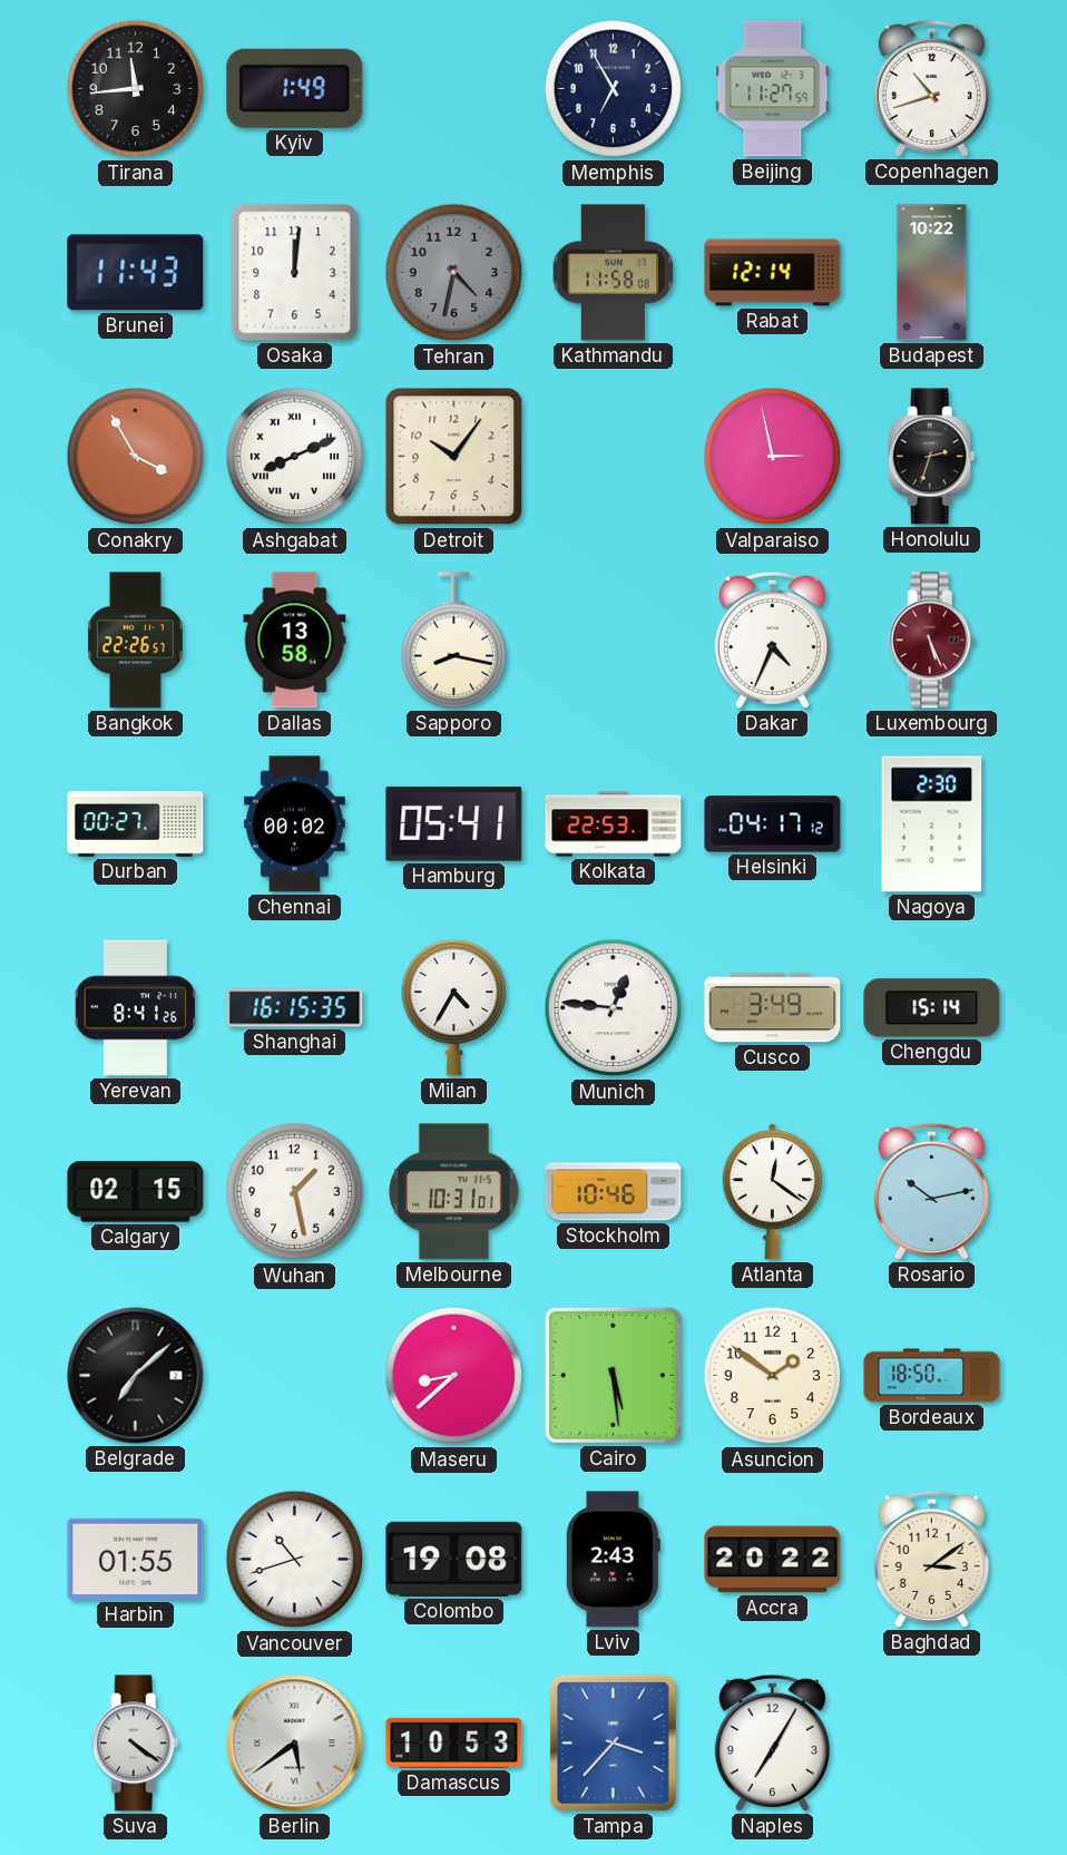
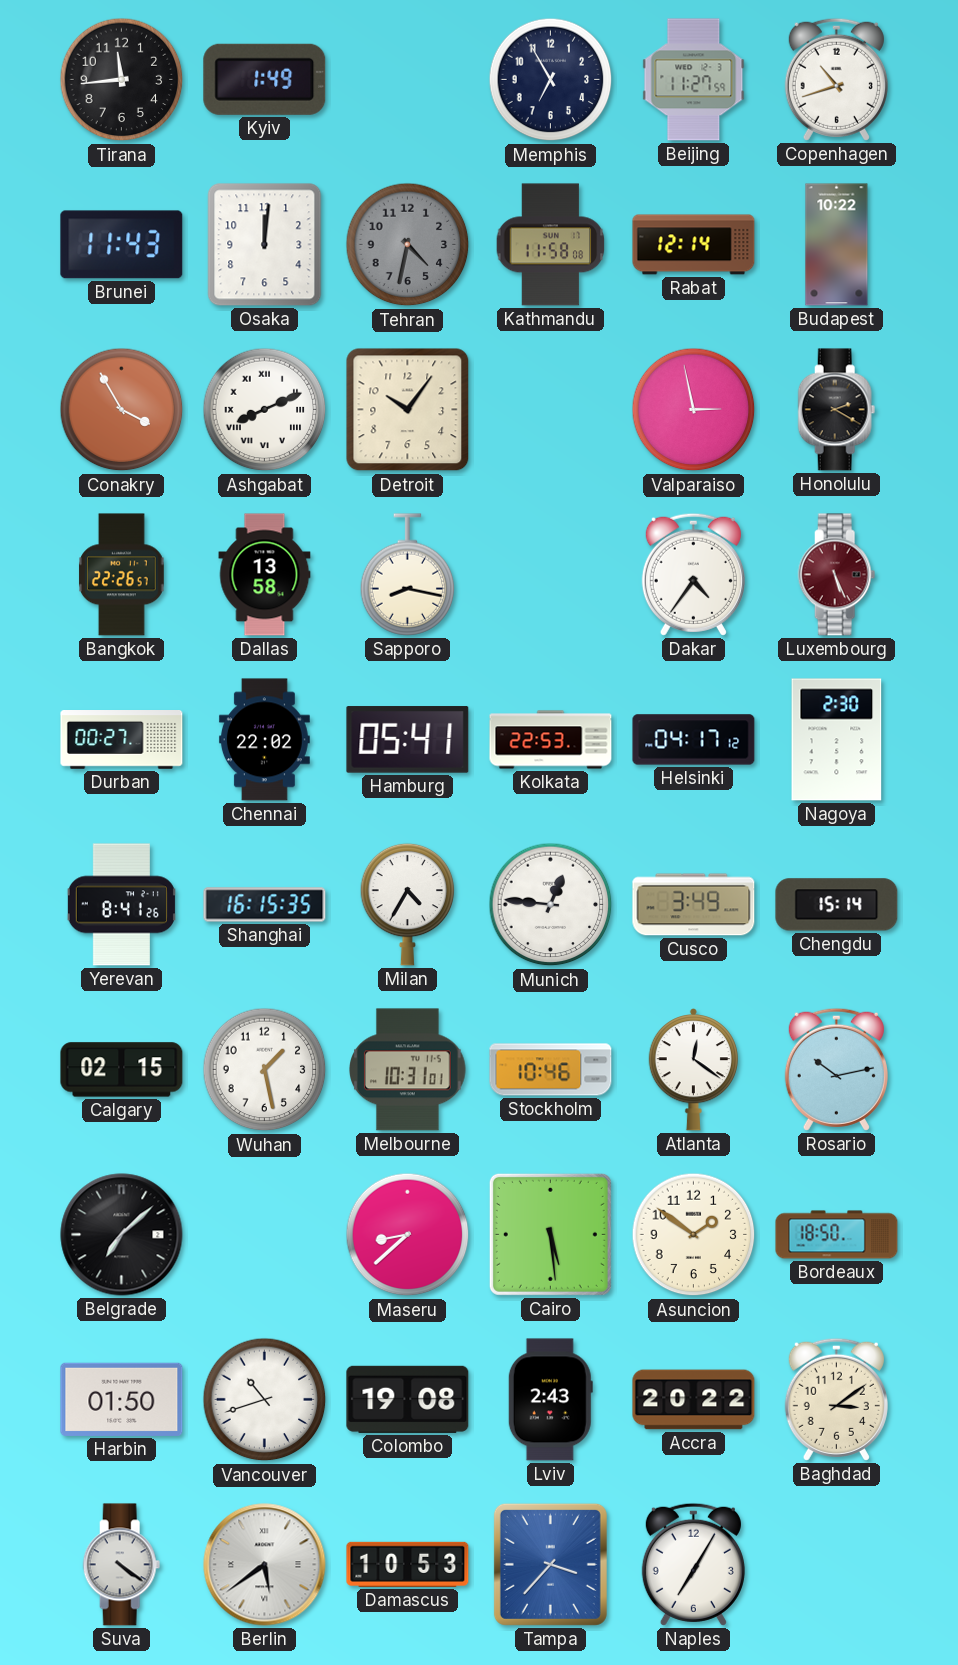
Honolulu: 2:33 -> 2:20
Dakar: 4:34 -> 4:36
Chennai: 00:02 -> 22:02
Harbin: 01:55 -> 01:50
